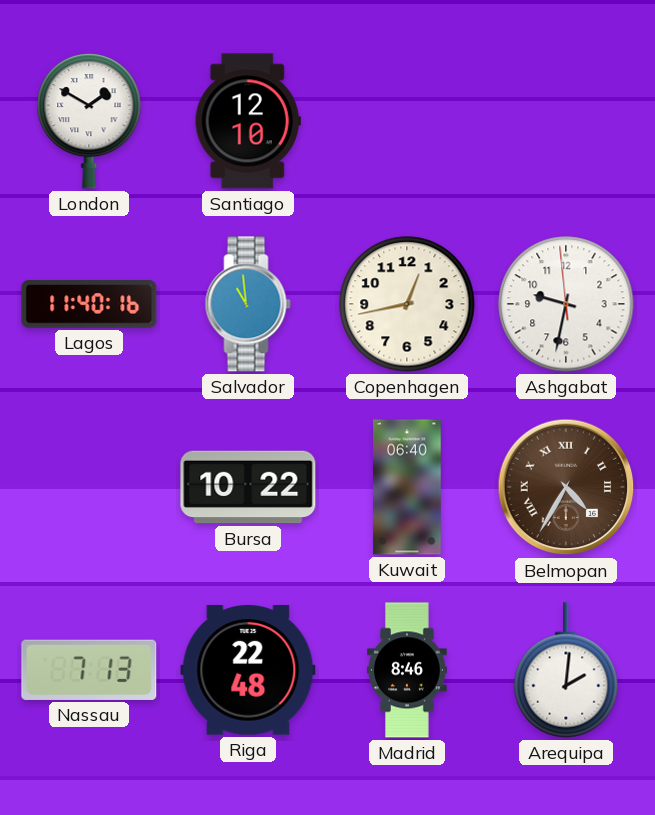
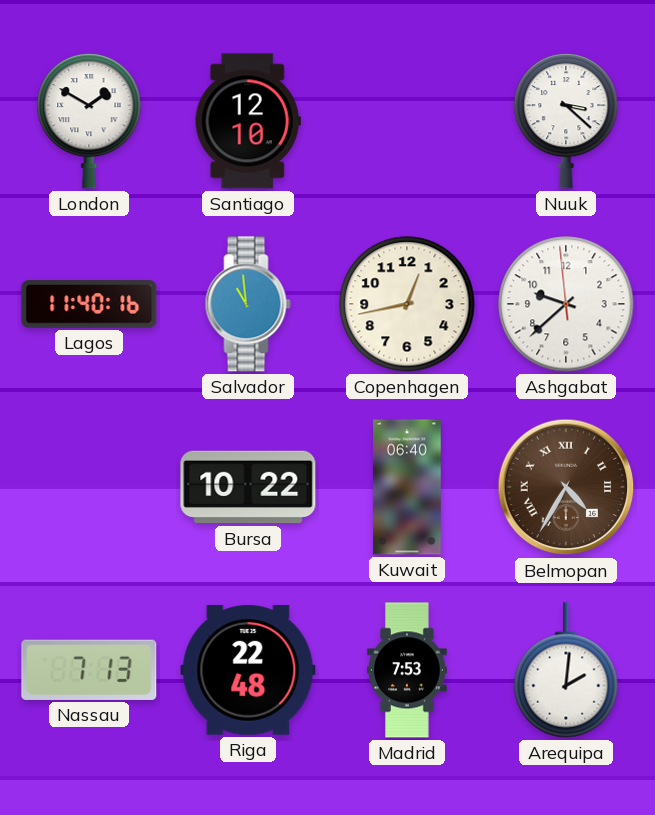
Nuuk: none -> 3:22
Ashgabat: 9:31 -> 9:37
Madrid: 8:46 -> 7:53
